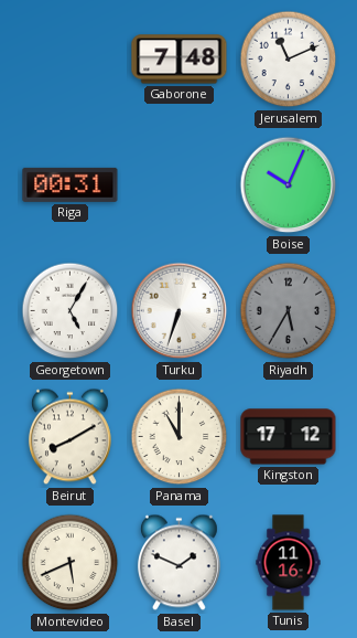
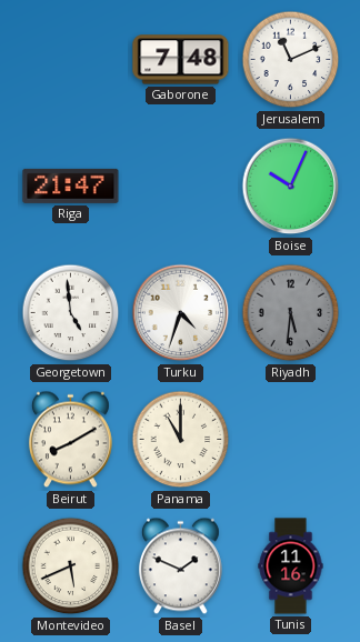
Riga: 00:31 -> 21:47
Georgetown: 5:05 -> 4:59
Turku: 6:33 -> 4:33
Riyadh: 5:35 -> 5:31
Kingston: 17:12 -> none
